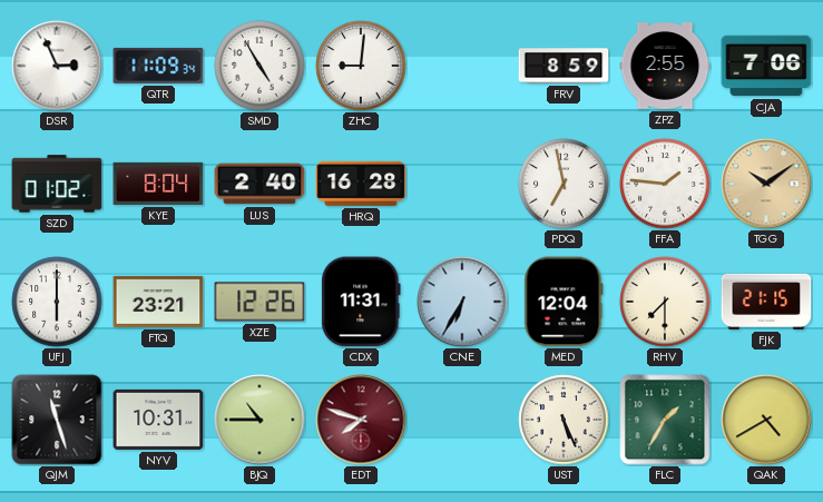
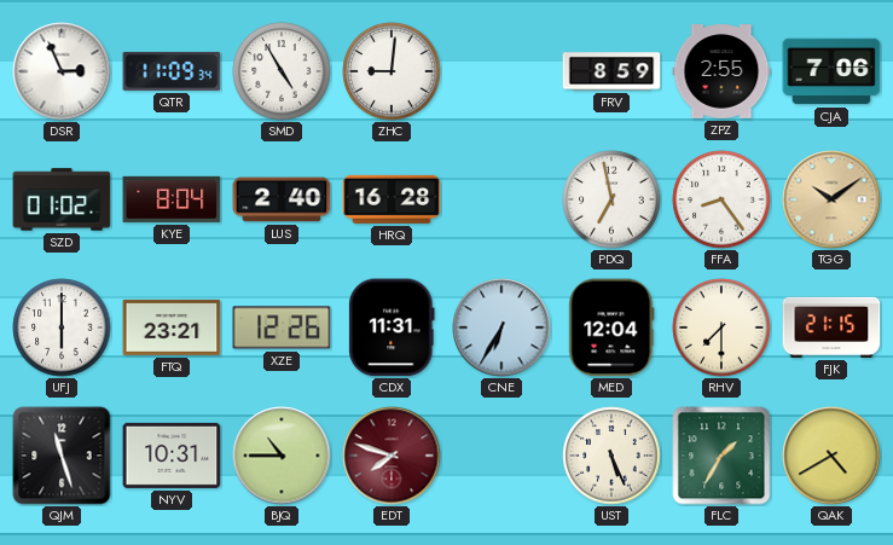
FFA: 1:46 -> 8:24
